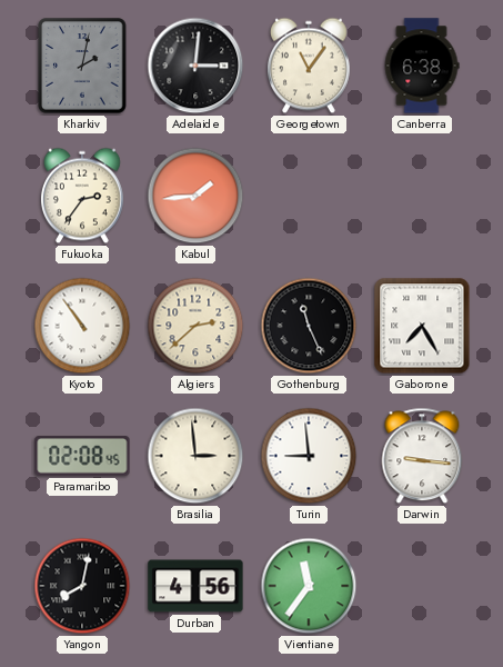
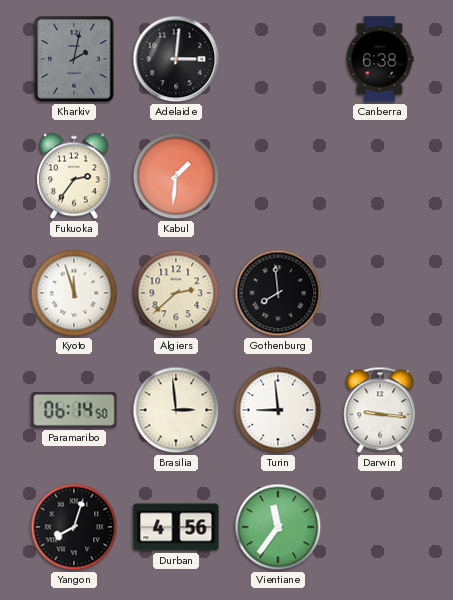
Georgetown: 11:06 -> none
Kabul: 1:44 -> 1:31
Kyoto: 10:54 -> 11:57
Gothenburg: 11:26 -> 7:59
Gaborone: 7:25 -> none
Paramaribo: 02:08 -> 06:14
Yangon: 8:02 -> 8:03
